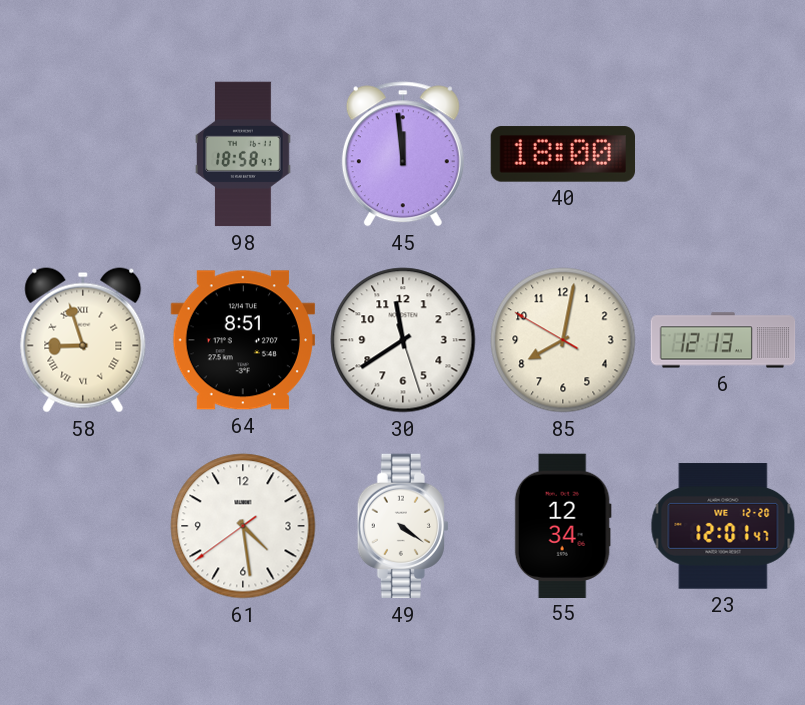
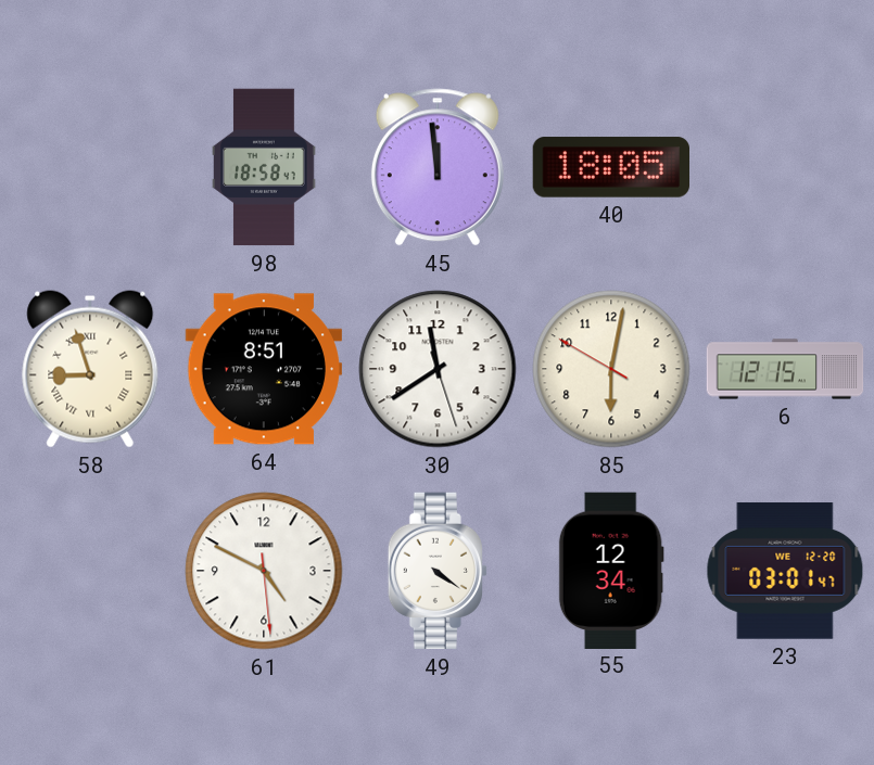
40: 18:00 -> 18:05
85: 8:01 -> 6:01
6: 12:13 -> 12:15
61: 4:28 -> 4:49
23: 12:01 -> 03:01
